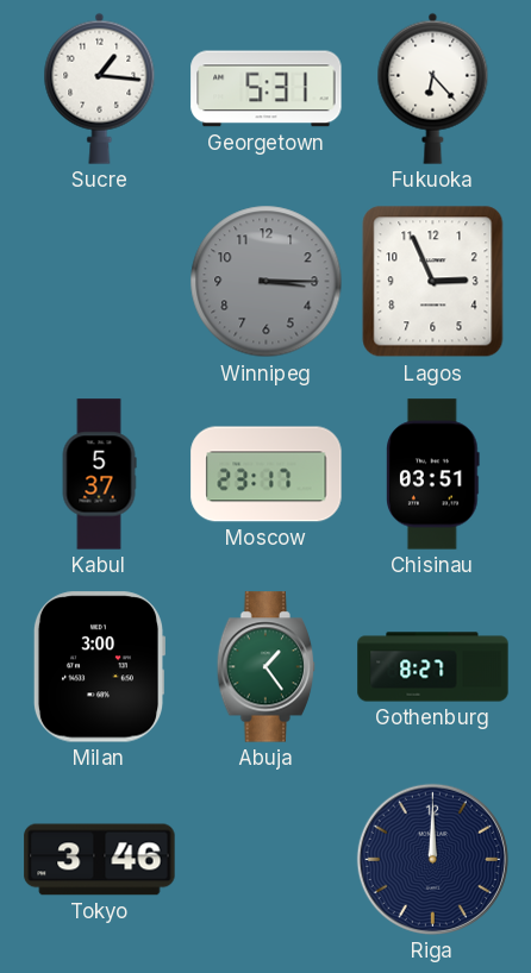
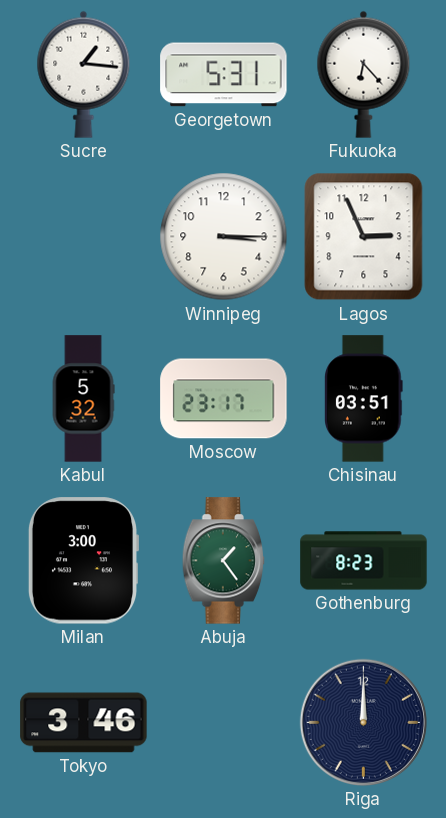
Winnipeg dial: grey -> white
Kabul: 5:37 -> 5:32
Gothenburg: 8:27 -> 8:23
